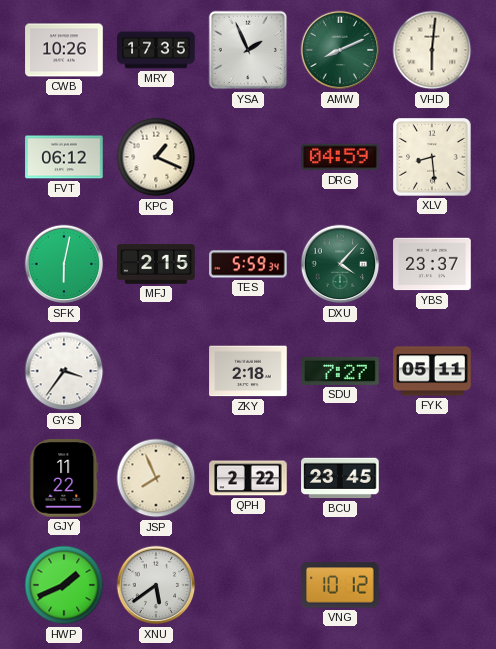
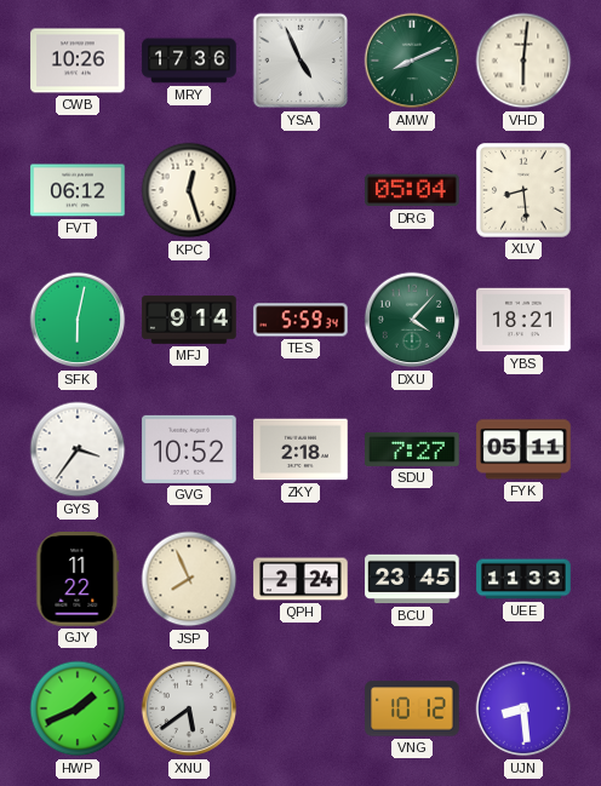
MRY: 17:35 -> 17:36
YSA: 1:56 -> 4:56
KPC: 1:19 -> 12:27
DRG: 04:59 -> 05:04
MFJ: 2:15 -> 9:14
YBS: 23:37 -> 18:21
GVG: none -> 10:52
QPH: 2:22 -> 2:24
UEE: none -> 11:33
UJN: none -> 8:29
